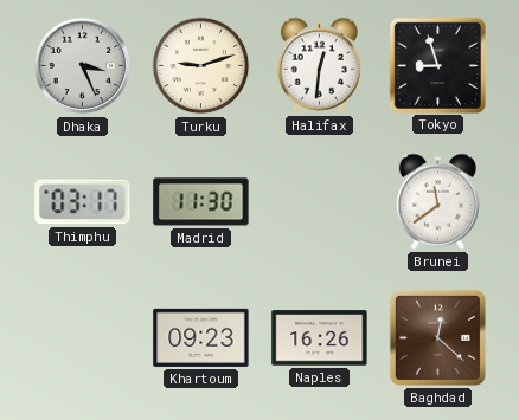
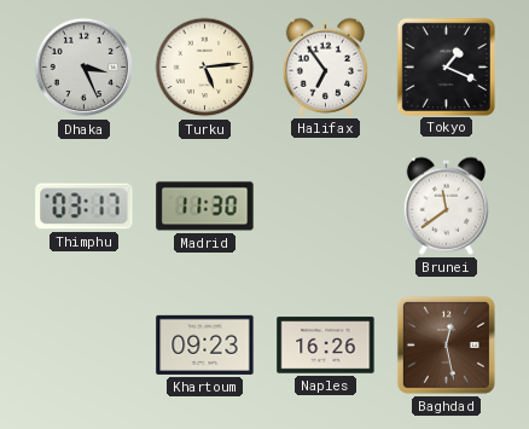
Turku: 9:12 -> 5:14
Halifax: 12:31 -> 6:54
Tokyo: 8:57 -> 1:19
Baghdad: 12:22 -> 12:28
